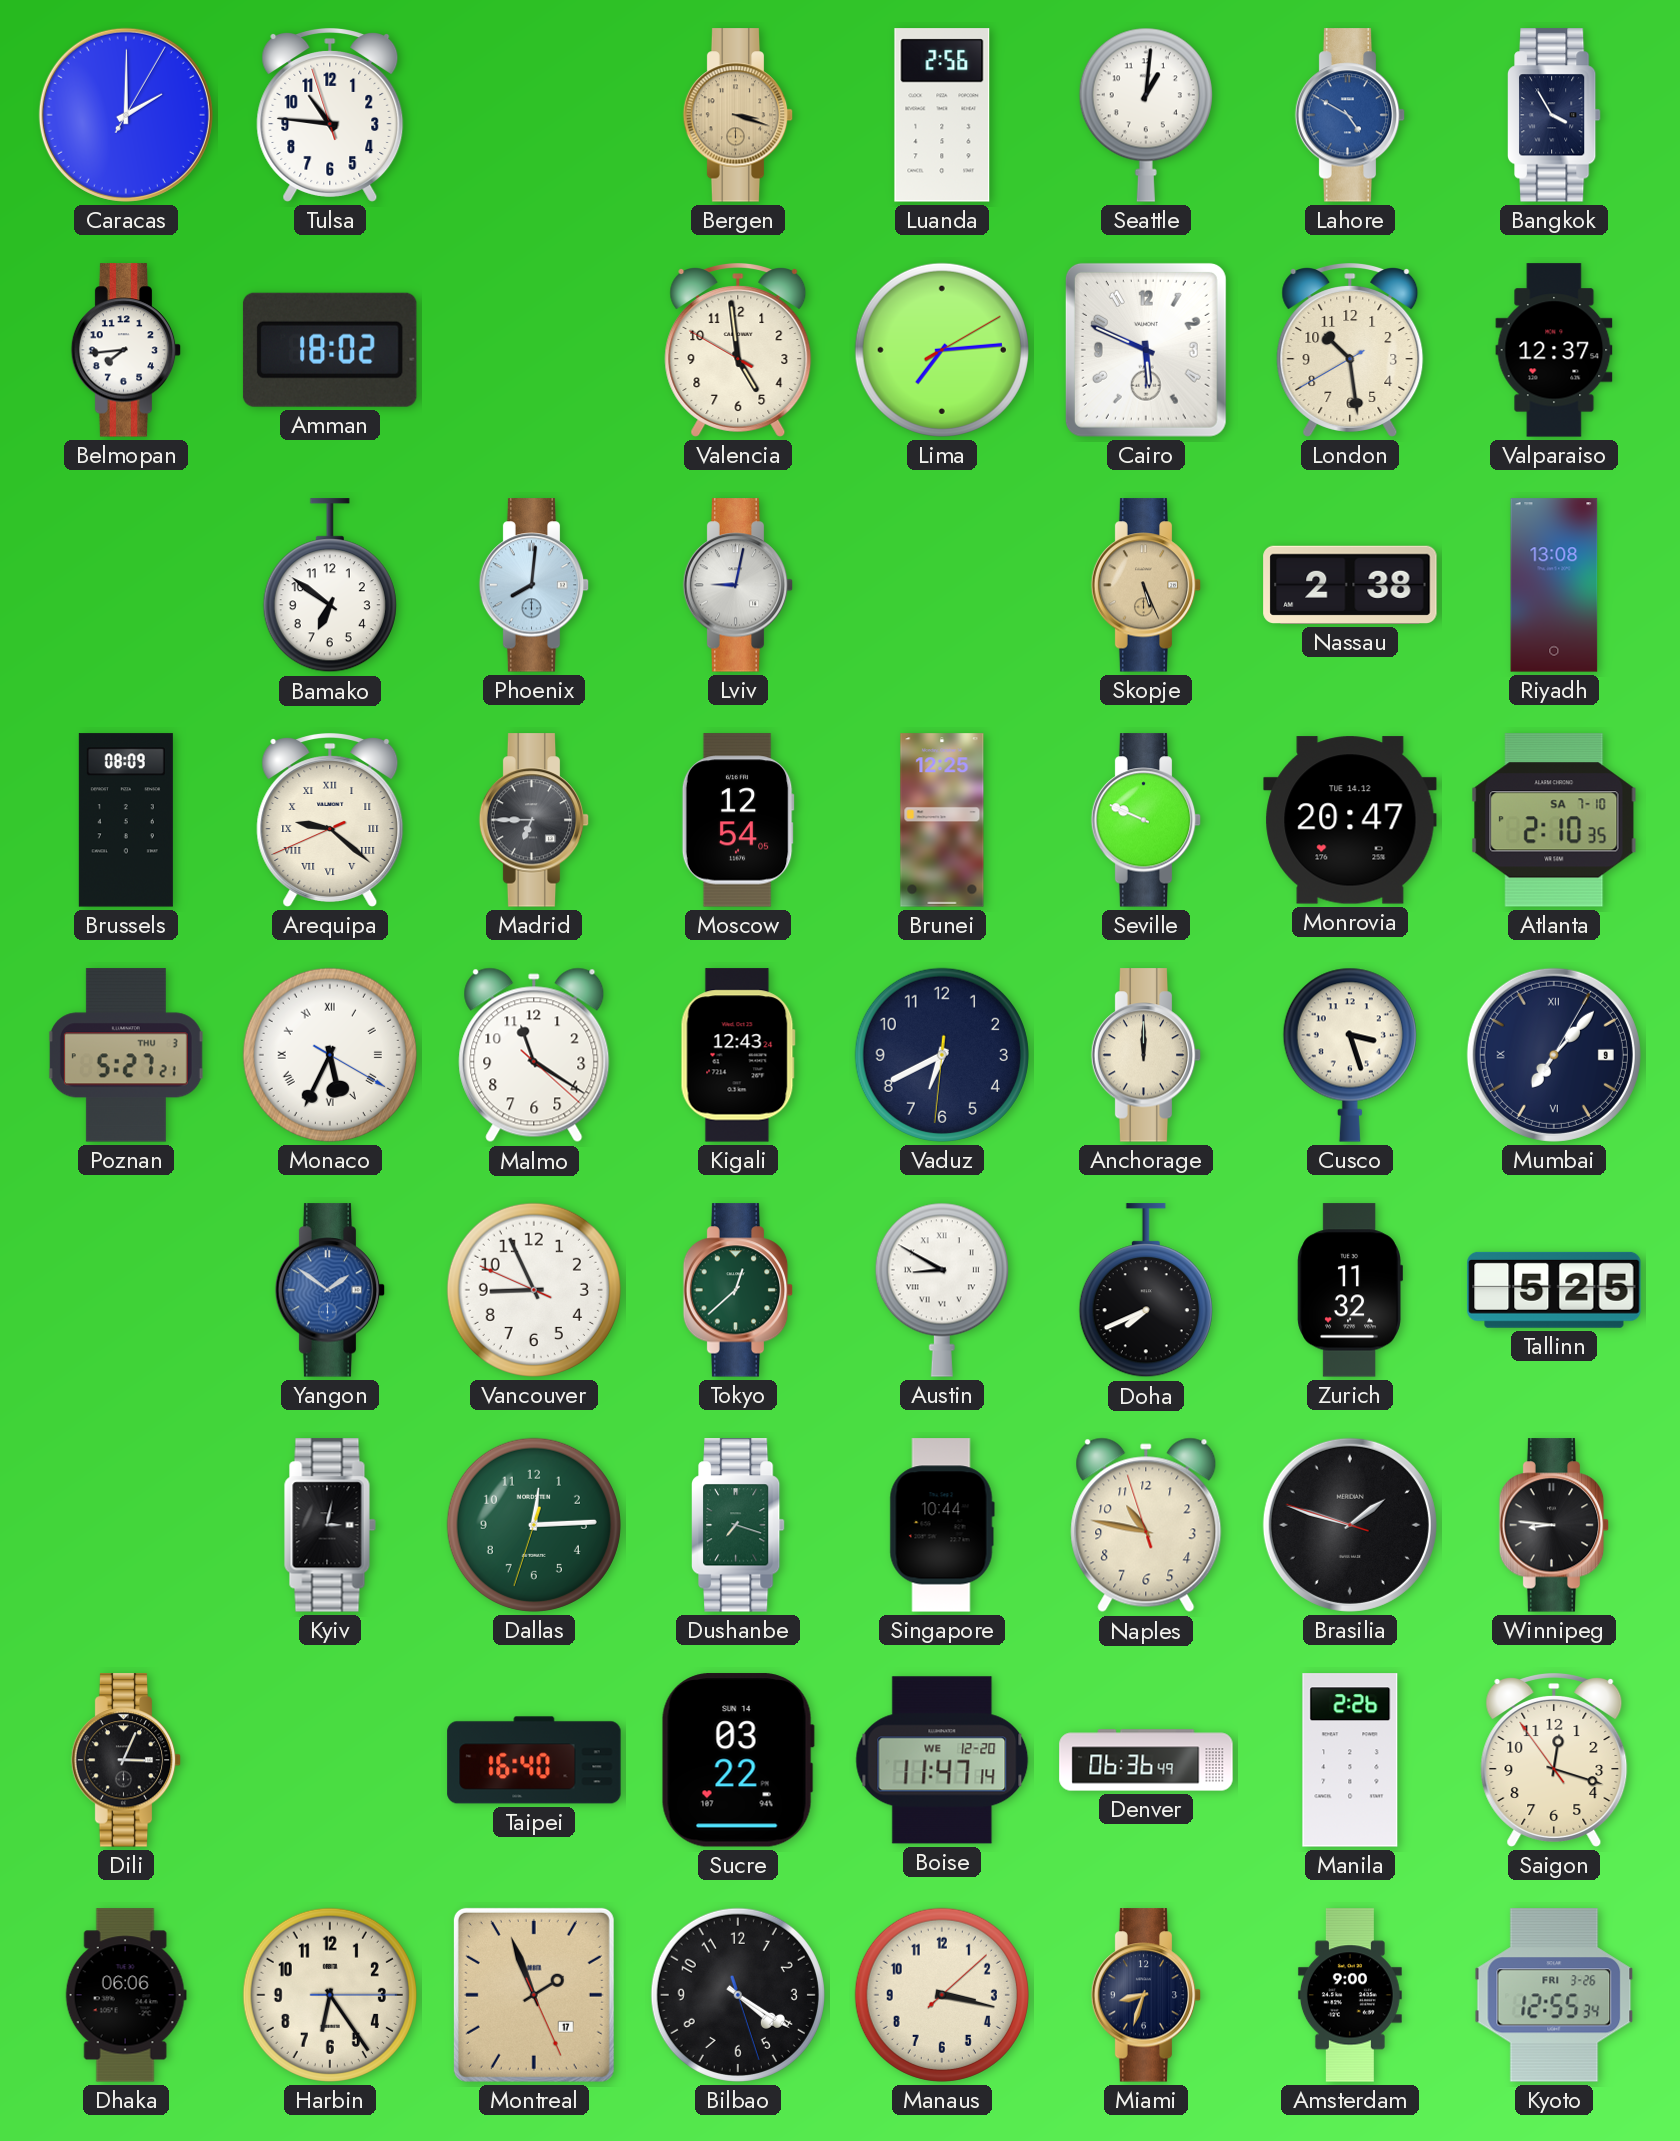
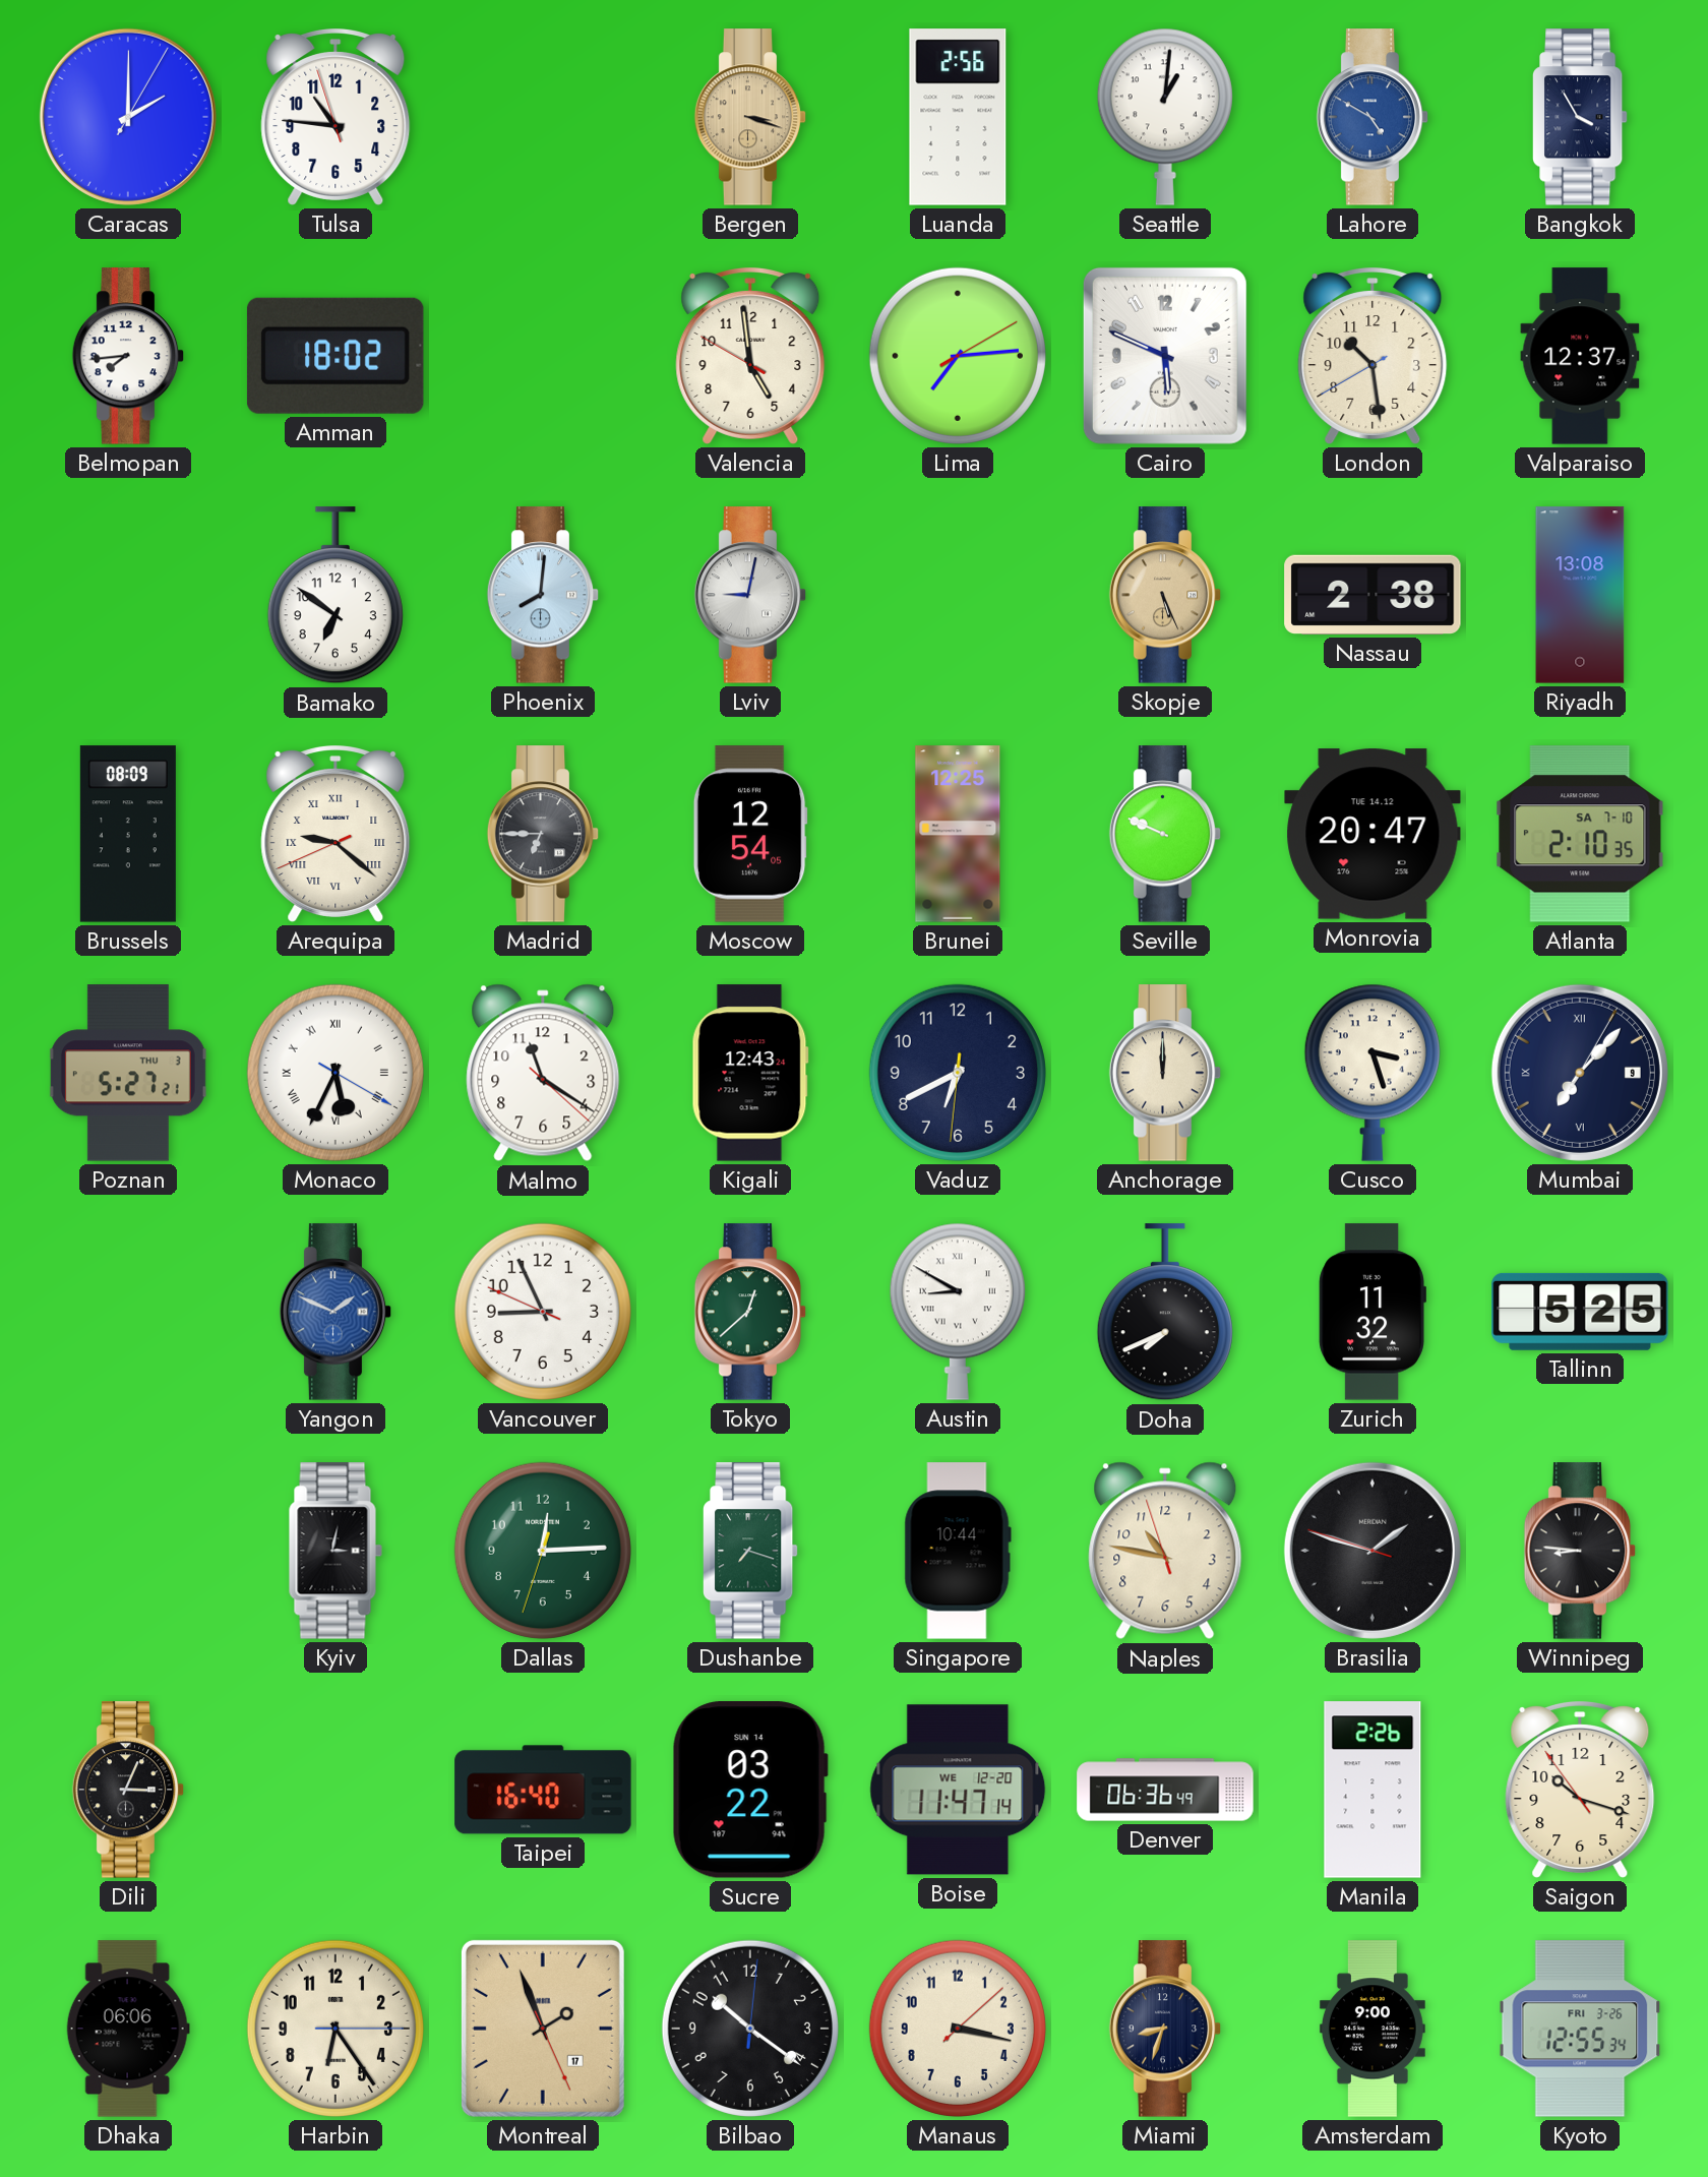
Yangon: 1:51 -> 1:49
Saigon: 12:17 -> 10:17
Bilbao: 4:20 -> 10:21
